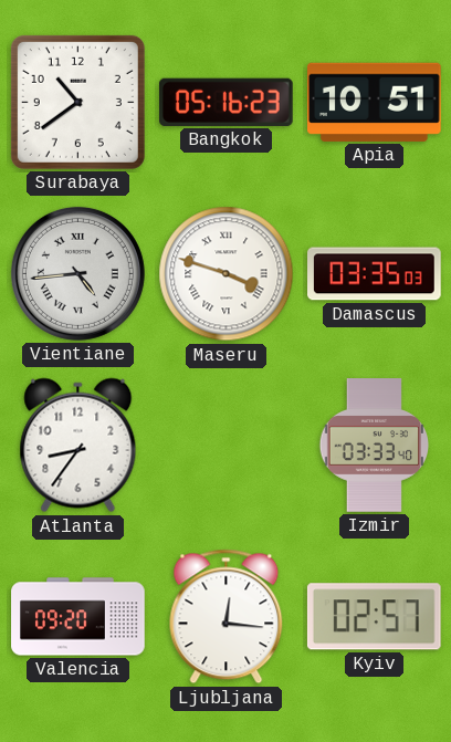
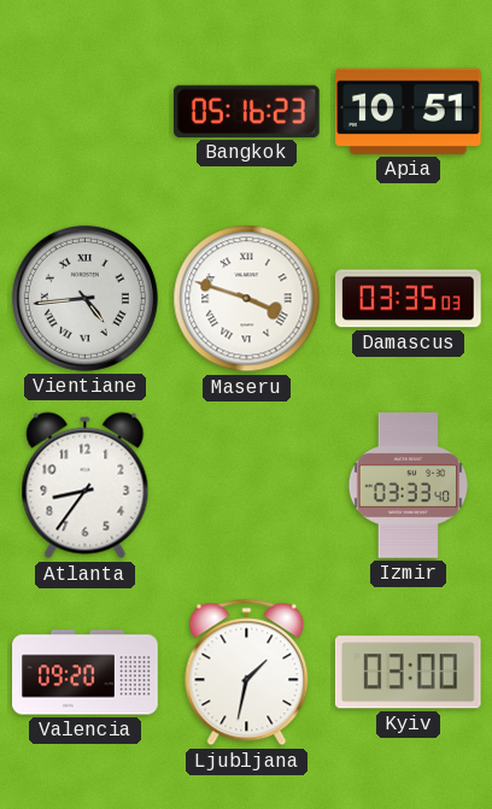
Surabaya: 10:39 -> none
Ljubljana: 12:16 -> 1:32
Kyiv: 02:57 -> 03:00
